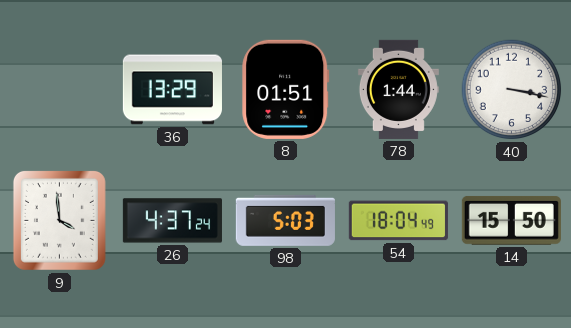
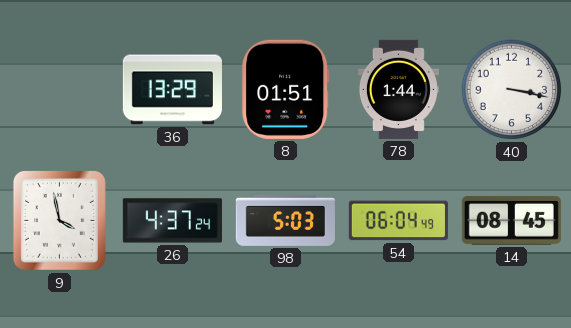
9: 3:59 -> 3:58
54: 18:04 -> 06:04
14: 15:50 -> 08:45
